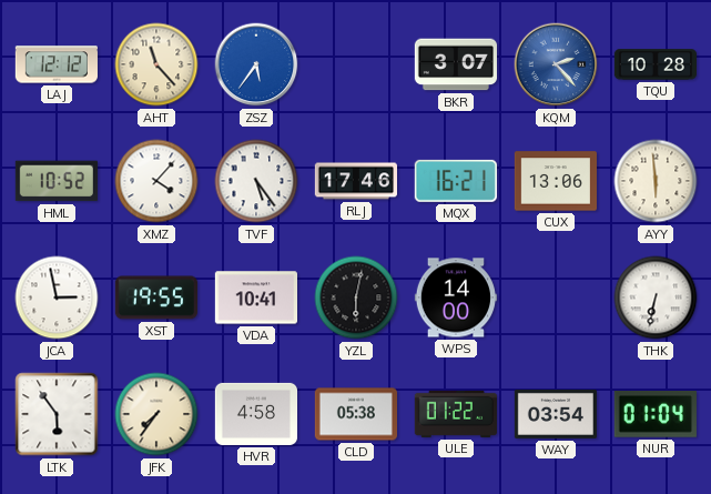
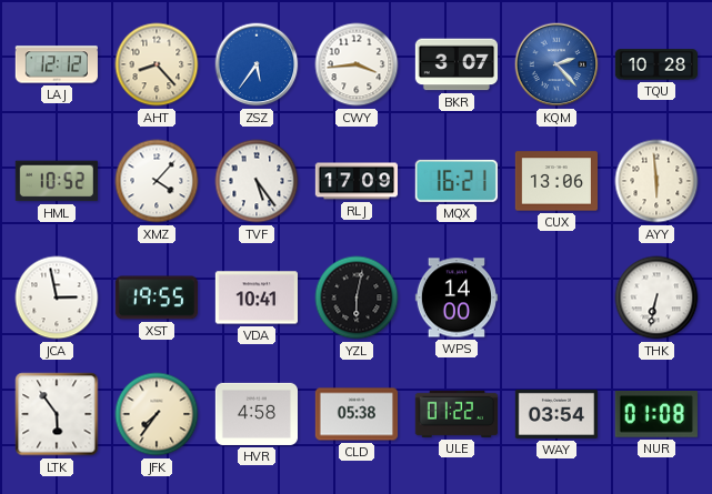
AHT: 11:23 -> 8:23
CWY: none -> 3:44
RLJ: 17:46 -> 17:09
NUR: 01:04 -> 01:08
